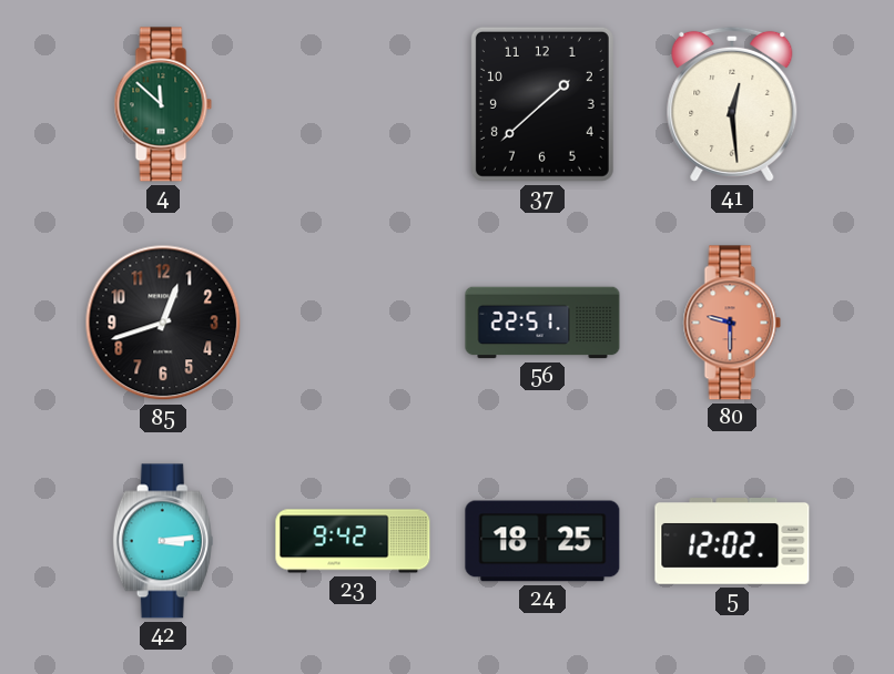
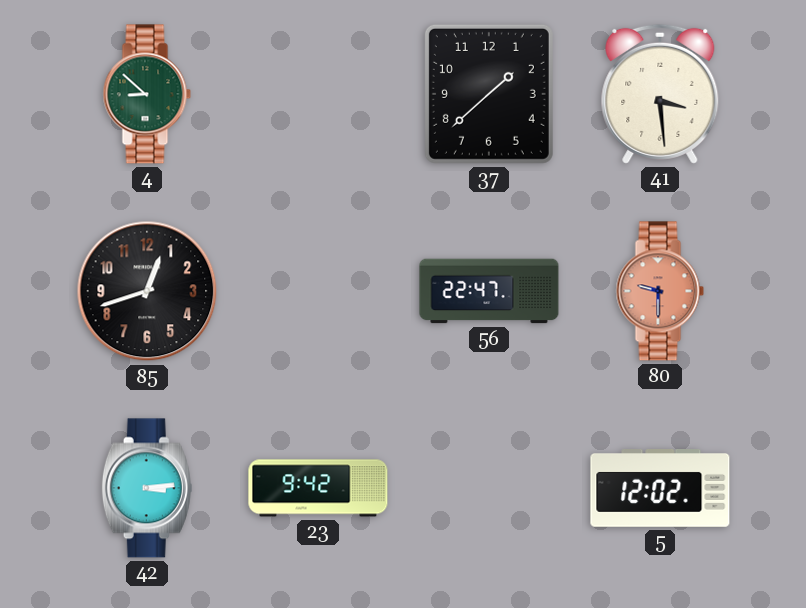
4: 11:52 -> 8:52
41: 12:29 -> 3:29
56: 22:51 -> 22:47
24: 18:25 -> none
